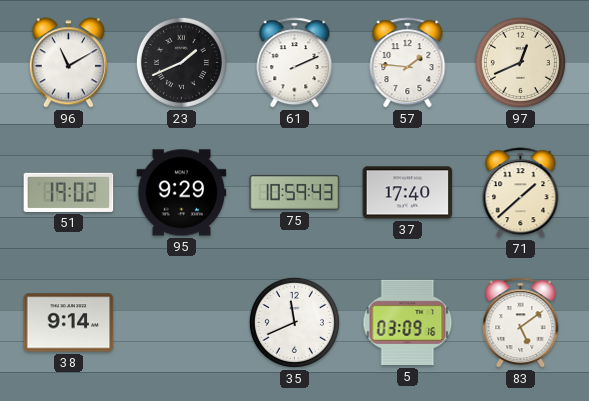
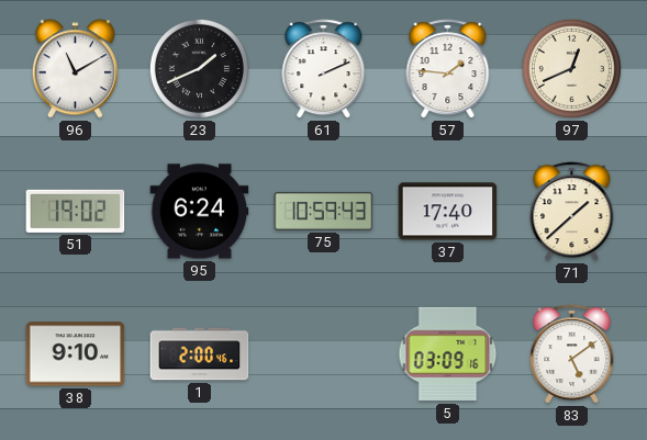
95: 9:29 -> 6:24
38: 9:14 -> 9:10
1: none -> 2:00
35: 11:41 -> none
